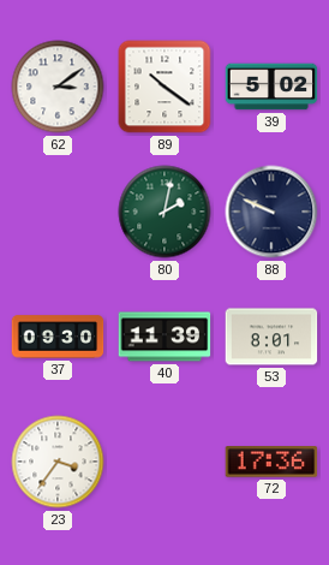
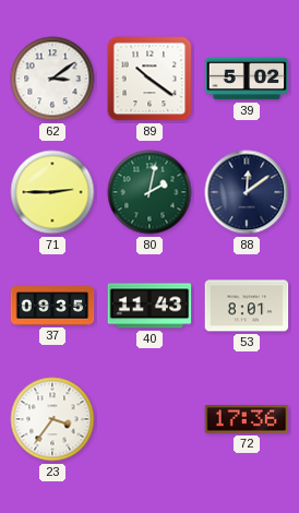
71: none -> 2:45
88: 9:49 -> 12:09
37: 09:30 -> 09:35
40: 11:39 -> 11:43
